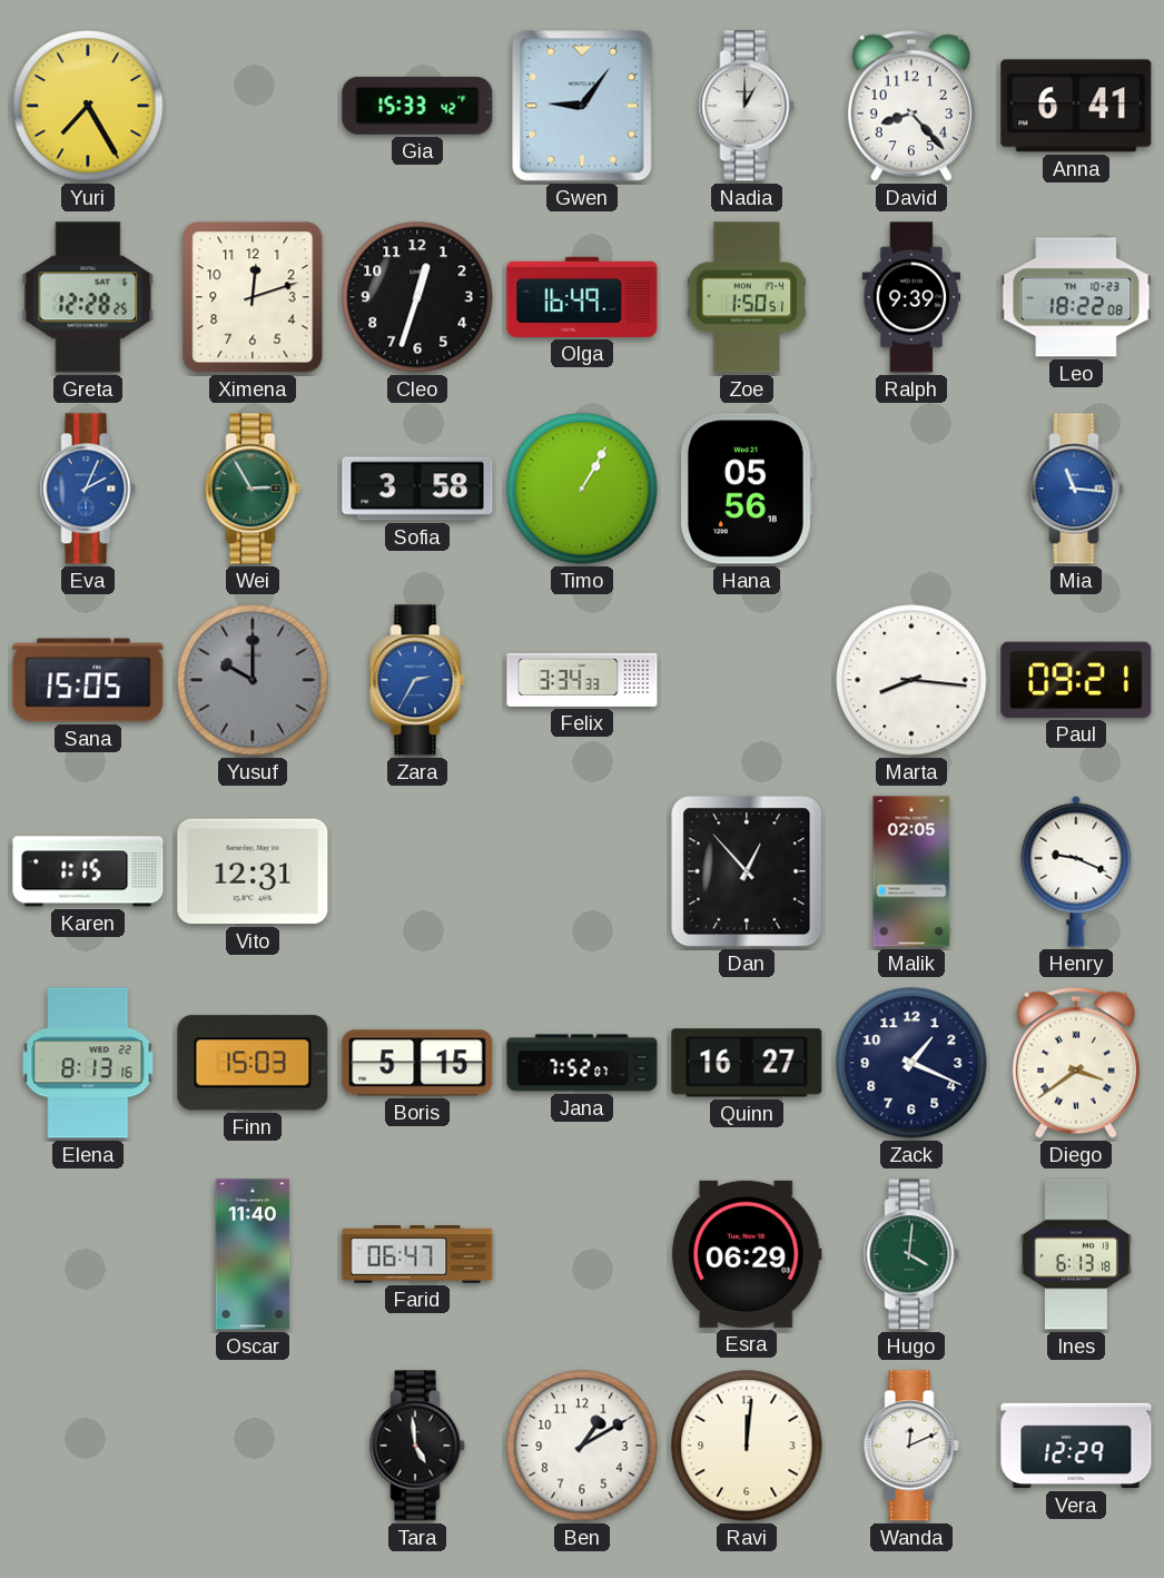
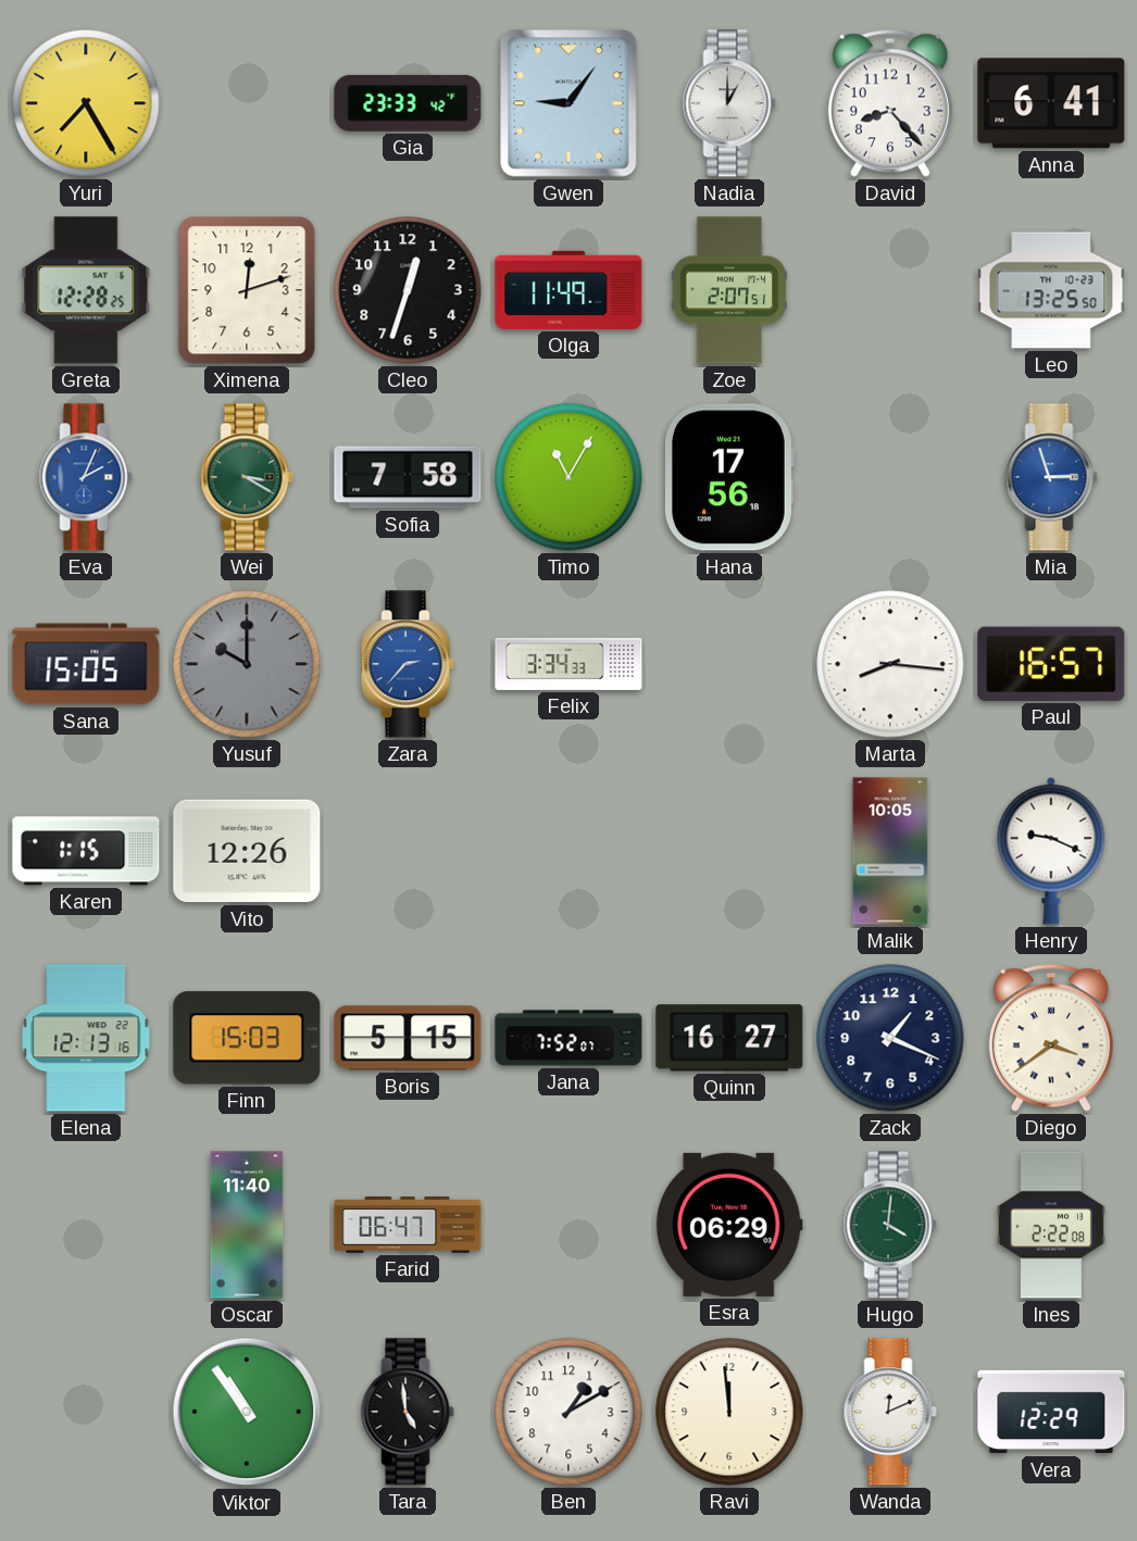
Gia: 15:33 -> 23:33
Olga: 16:49 -> 11:49
Zoe: 1:50 -> 2:07
Ralph: 9:39 -> none
Leo: 18:22 -> 13:25
Wei: 2:55 -> 3:20
Sofia: 3:58 -> 7:58
Timo: 1:05 -> 11:05
Hana: 05:56 -> 17:56
Mia: 11:16 -> 2:57
Zara: 2:35 -> 2:37
Paul: 09:21 -> 16:57
Vito: 12:31 -> 12:26
Dan: 12:53 -> none
Malik: 02:05 -> 10:05
Elena: 8:13 -> 12:13
Ines: 6:13 -> 2:22
Viktor: none -> 10:54
Ravi: 12:01 -> 11:59
